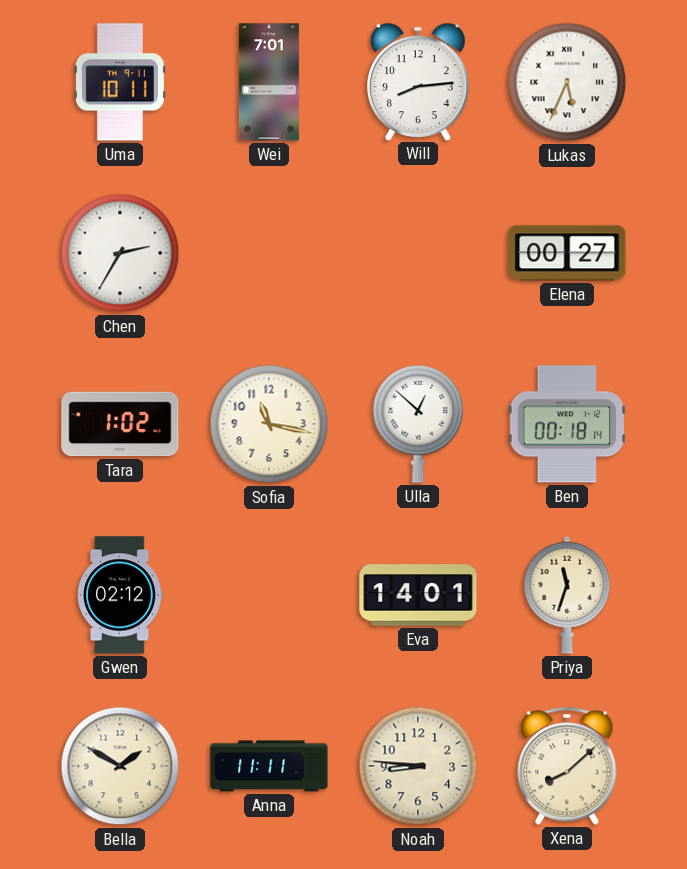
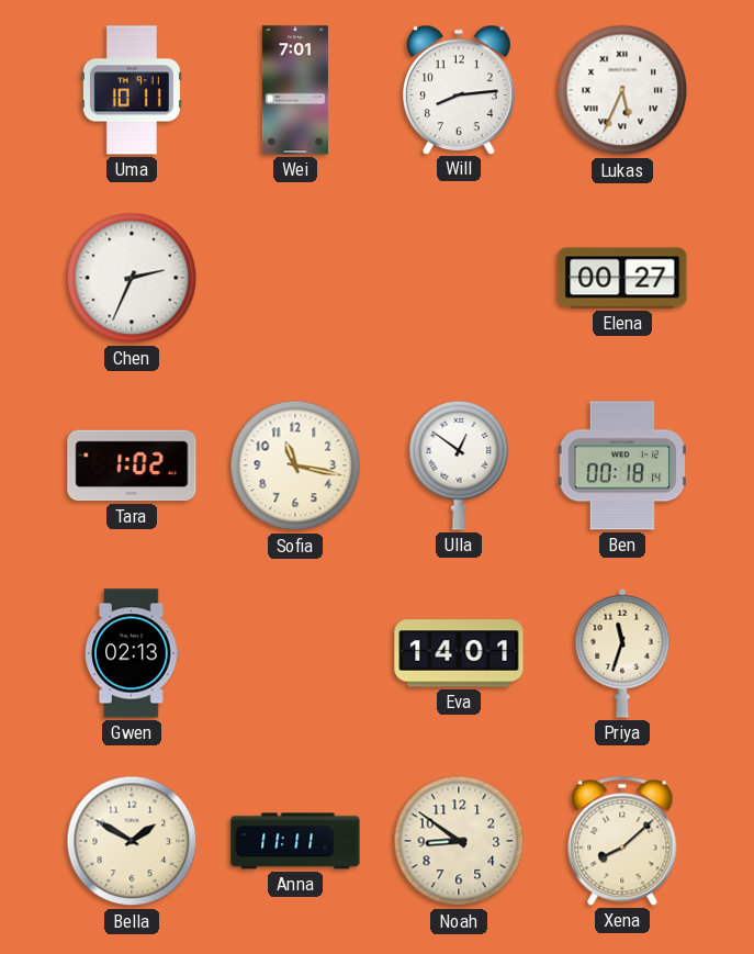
Chen: 2:35 -> 2:34
Ulla: 12:52 -> 12:51
Gwen: 02:12 -> 02:13
Noah: 8:46 -> 8:51
